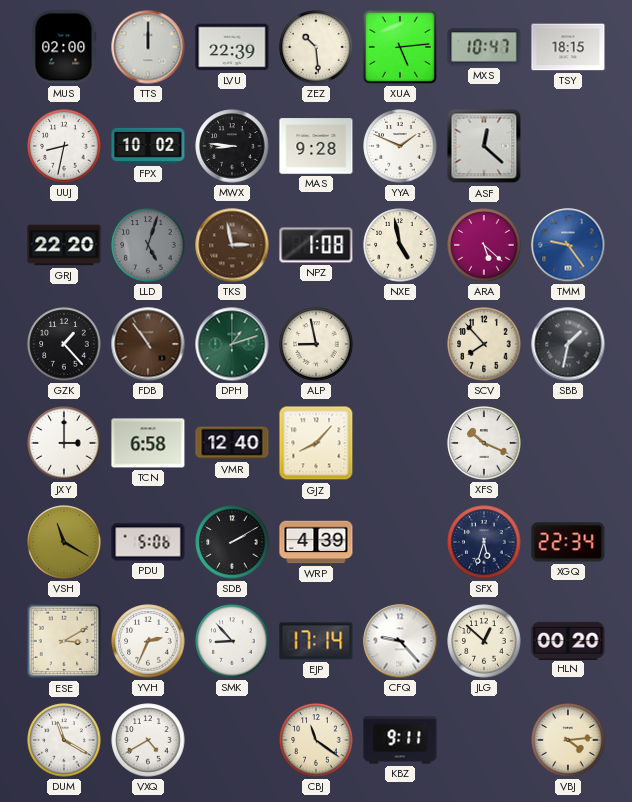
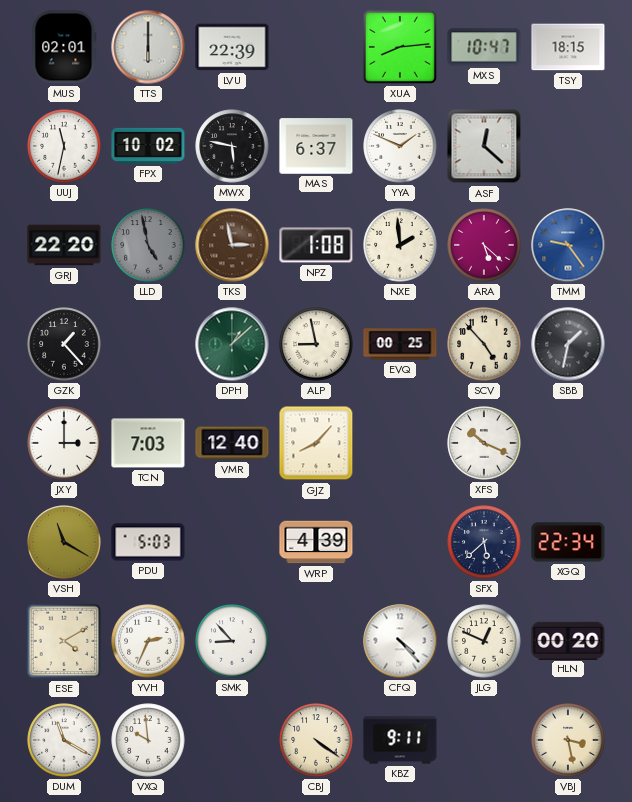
MUS: 02:00 -> 02:01
TTS: 12:00 -> 6:00
ZEZ: 10:29 -> none
XUA: 5:14 -> 8:14
UUJ: 8:32 -> 11:32
MWX: 8:46 -> 5:47
MAS: 9:28 -> 6:37
LLD: 5:03 -> 4:58
NXE: 4:58 -> 1:59
FDB: 10:54 -> none
DPH: 1:12 -> 1:08
EVQ: none -> 00:25
SCV: 7:53 -> 4:53
TCN: 6:58 -> 7:03
PDU: 5:06 -> 5:03
SDB: 2:10 -> none
SFX: 5:33 -> 5:38
ESE: 3:10 -> 4:10
EJP: 17:14 -> none
CFQ: 9:23 -> 4:23
JLG: 12:52 -> 12:49
VXQ: 4:40 -> 9:59
CBJ: 11:21 -> 4:21
VBJ: 4:14 -> 3:28
